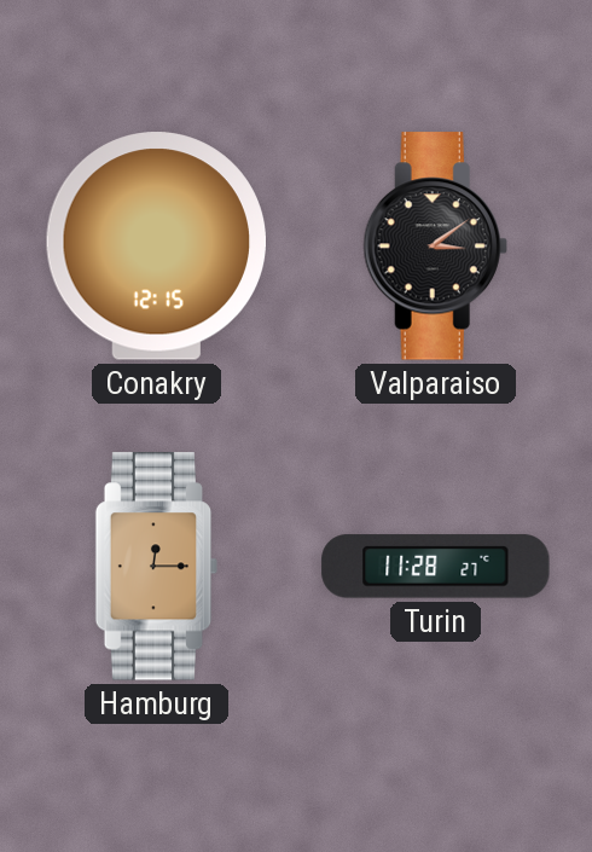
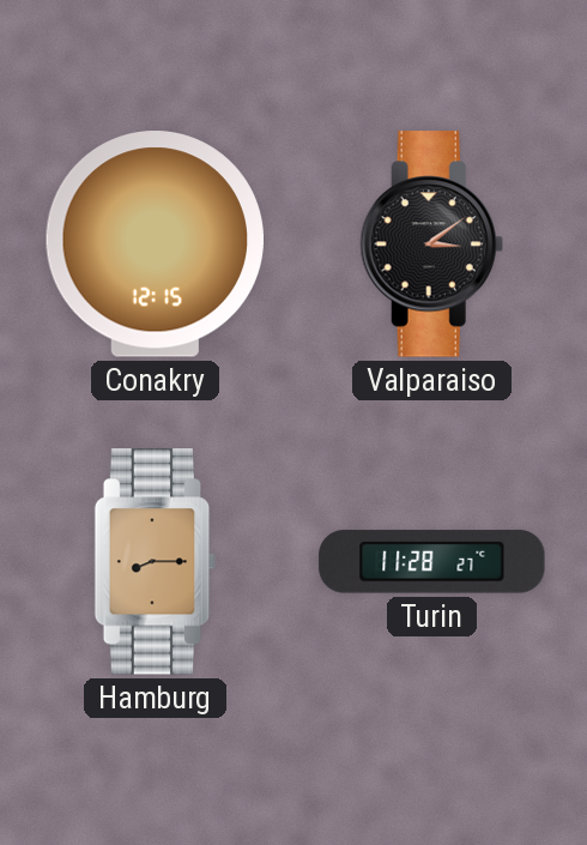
Hamburg: 12:15 -> 8:15
